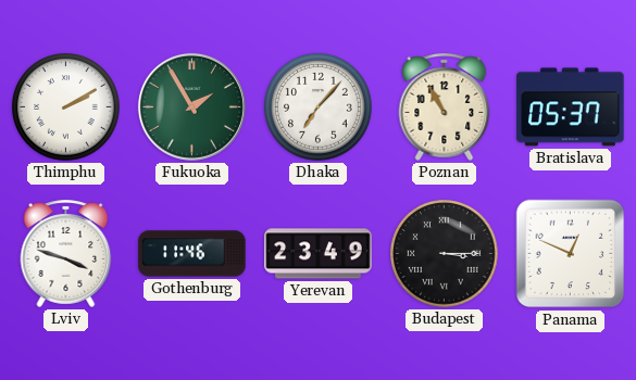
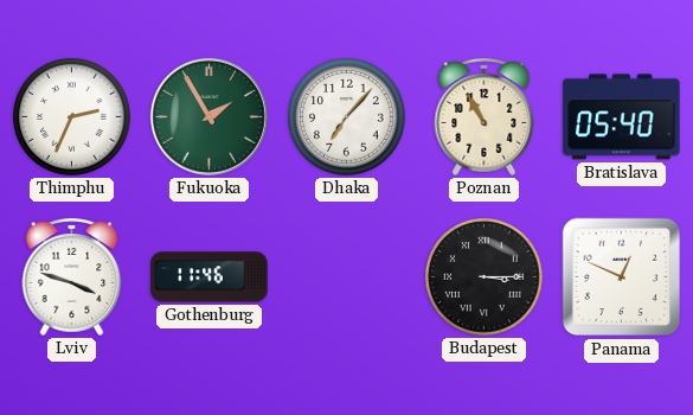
Thimphu: 2:10 -> 2:34
Bratislava: 05:37 -> 05:40
Yerevan: 23:49 -> none
